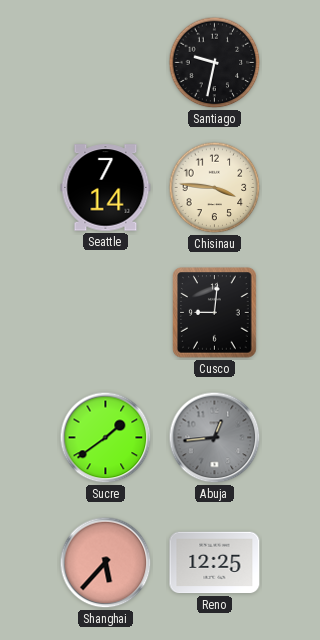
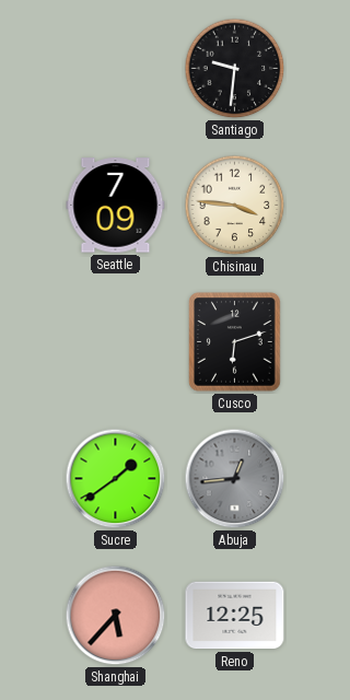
Santiago: 9:32 -> 9:31
Seattle: 7:14 -> 7:09
Cusco: 9:01 -> 6:12
